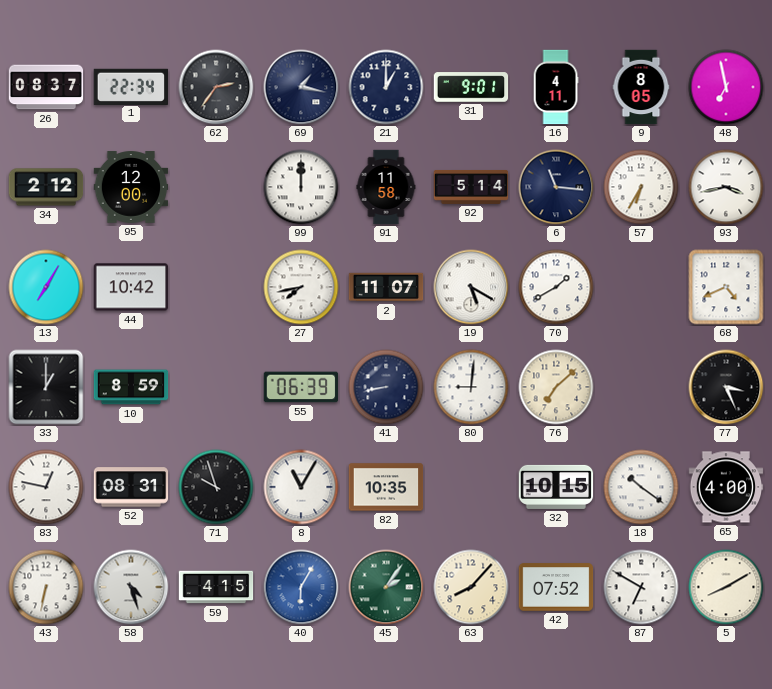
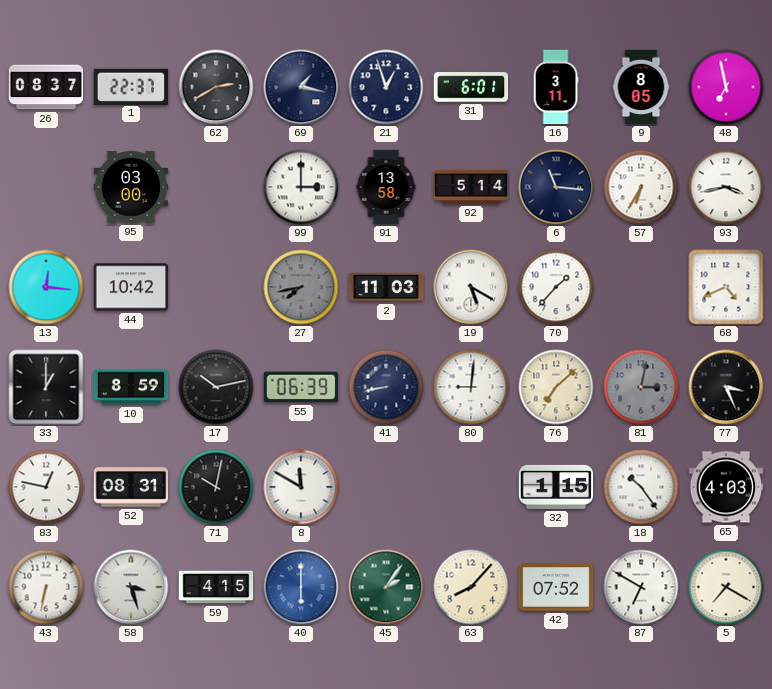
1: 22:34 -> 22:37
62: 2:36 -> 2:40
21: 1:00 -> 12:57
31: 9:01 -> 6:01
16: 4:11 -> 3:11
34: 2:12 -> none
95: 12:00 -> 03:00
99: 12:00 -> 3:00
91: 11:58 -> 13:58
13: 7:05 -> 12:16
27 dial: white -> grey
2: 11:07 -> 11:03
70: 1:40 -> 1:37
17: none -> 10:13
81: none -> 3:02
71: 9:57 -> 10:02
8: 11:05 -> 11:50
82: 10:35 -> none
32: 10:15 -> 1:15
18: 10:21 -> 10:24
65: 4:00 -> 4:03
58: 4:27 -> 3:27
40: 6:05 -> 6:00
5: 8:10 -> 7:20
